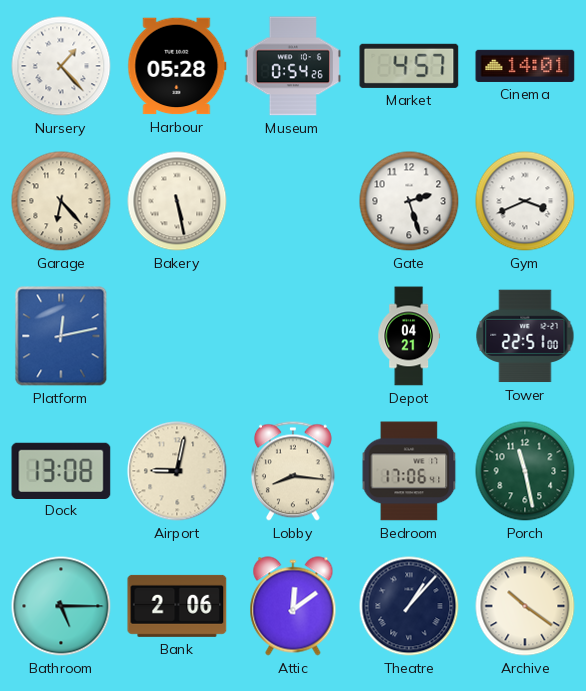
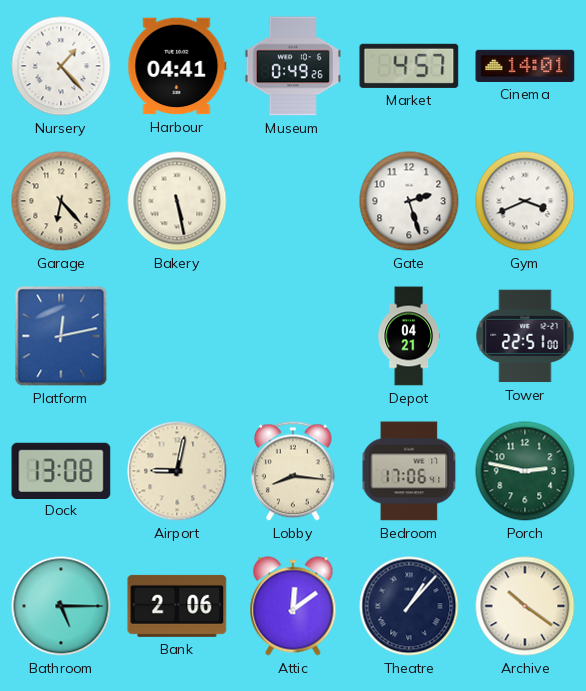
Harbour: 05:28 -> 04:41
Museum: 0:54 -> 0:49
Porch: 11:28 -> 2:47
